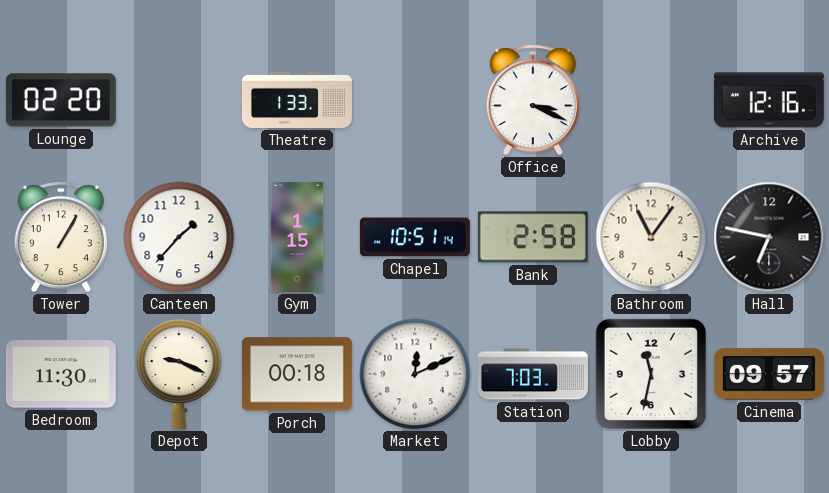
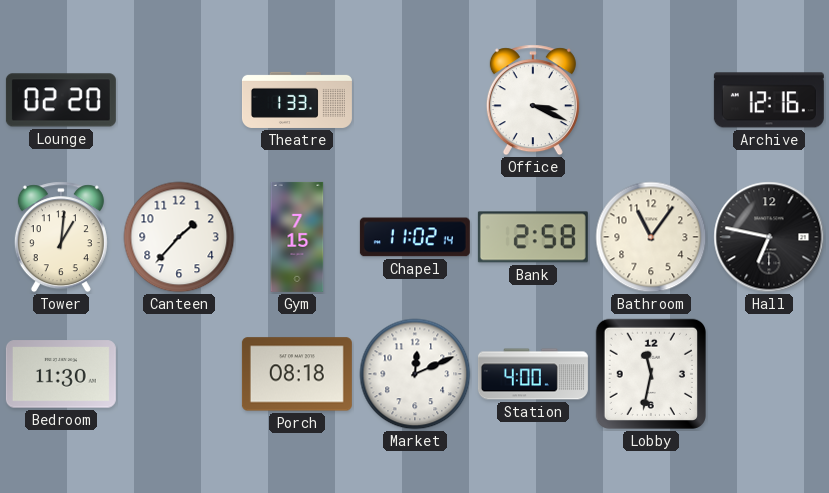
Tower: 1:05 -> 1:01
Gym: 1:15 -> 7:15
Chapel: 10:51 -> 11:02
Depot: 9:19 -> none
Porch: 00:18 -> 08:18
Station: 7:03 -> 4:00
Cinema: 09:57 -> none
